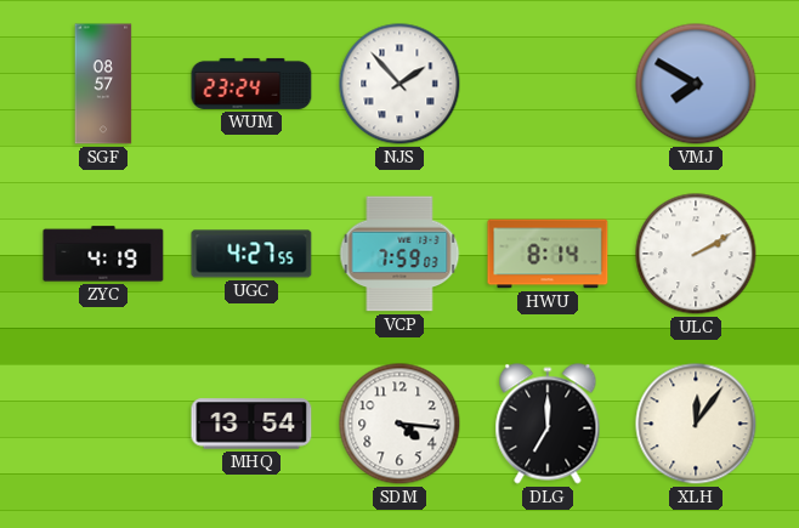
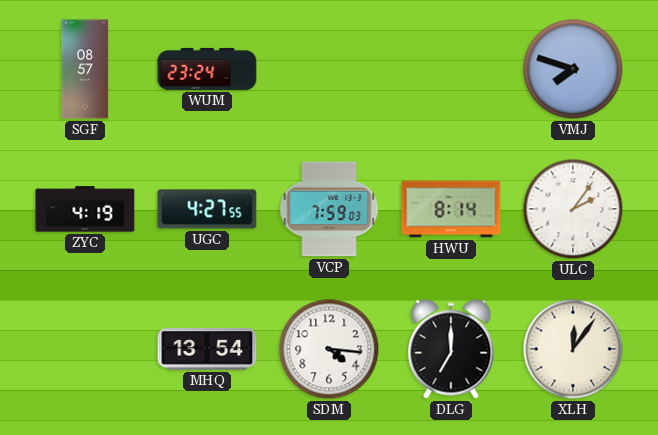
NJS: 1:53 -> none
VMJ: 7:50 -> 7:48
ULC: 2:10 -> 2:06
